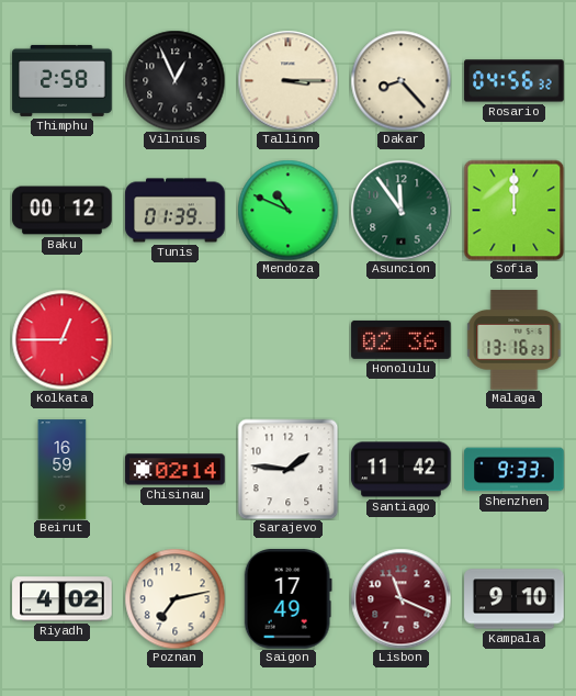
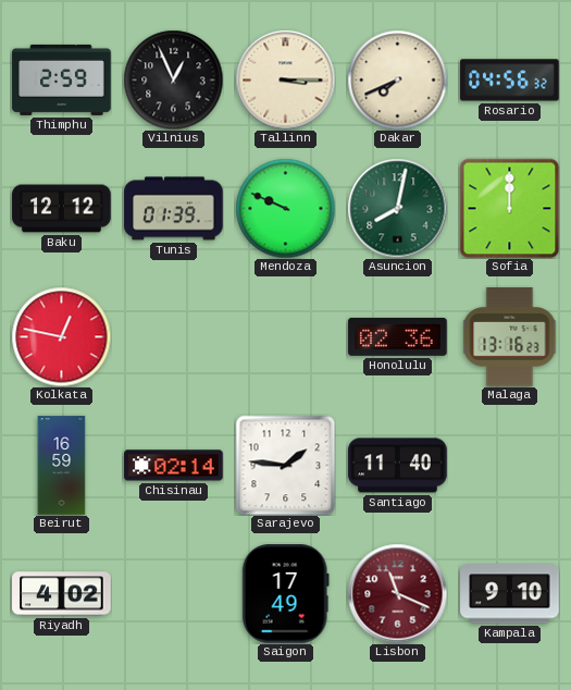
Thimphu: 2:58 -> 2:59
Dakar: 8:23 -> 7:41
Baku: 00:12 -> 12:12
Mendoza: 10:49 -> 9:49
Asuncion: 11:54 -> 8:02
Kolkata: 12:45 -> 12:47
Santiago: 11:42 -> 11:40
Shenzhen: 9:33 -> none
Poznan: 7:13 -> none
